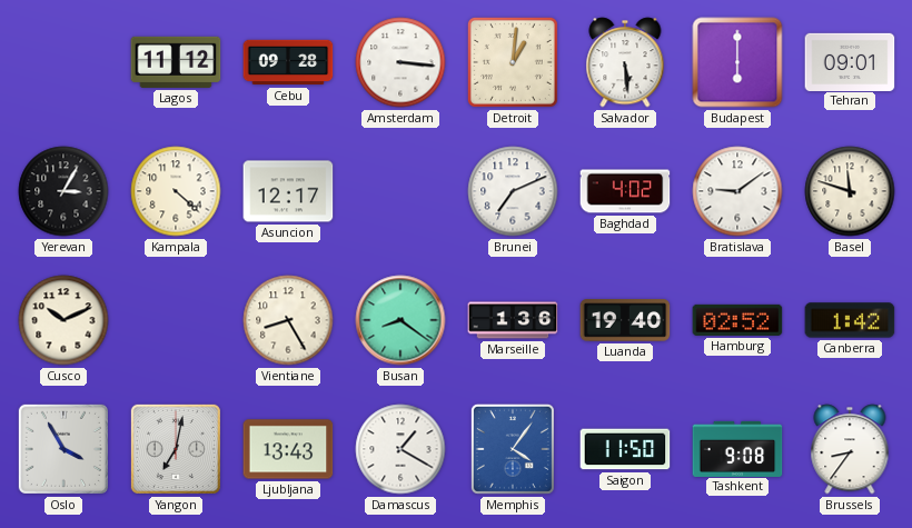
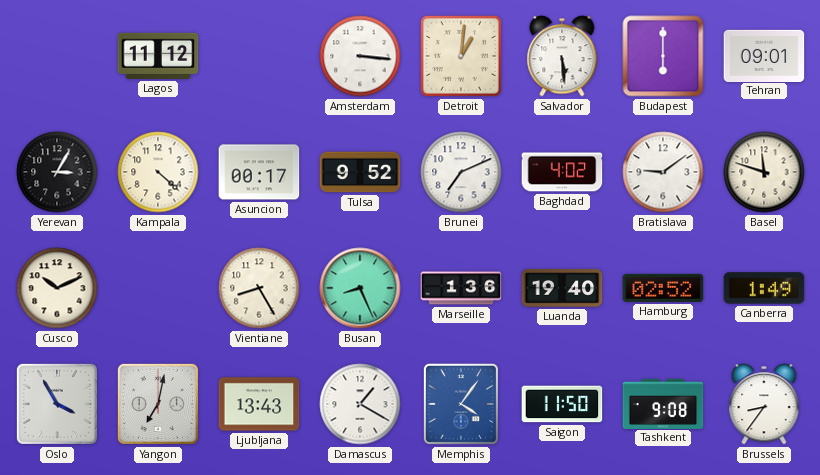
Cebu: 09:28 -> none
Asuncion: 12:17 -> 00:17
Tulsa: none -> 9:52
Busan: 8:21 -> 8:26
Canberra: 1:42 -> 1:49
